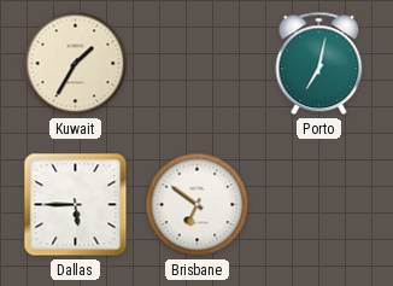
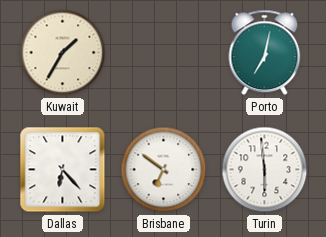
Dallas: 5:45 -> 6:23
Turin: none -> 5:59
